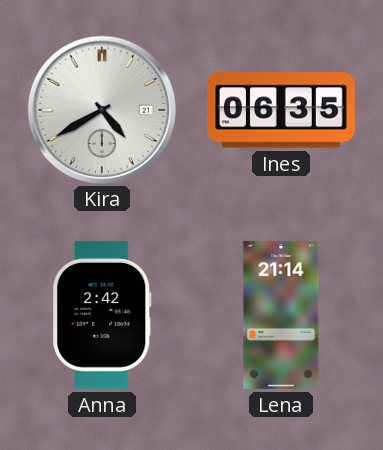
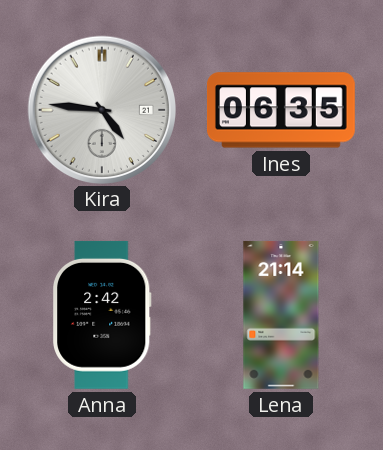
Kira: 4:40 -> 4:46
